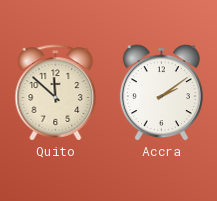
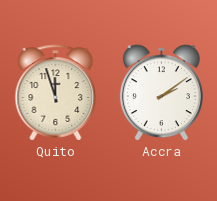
Quito: 11:52 -> 11:57
